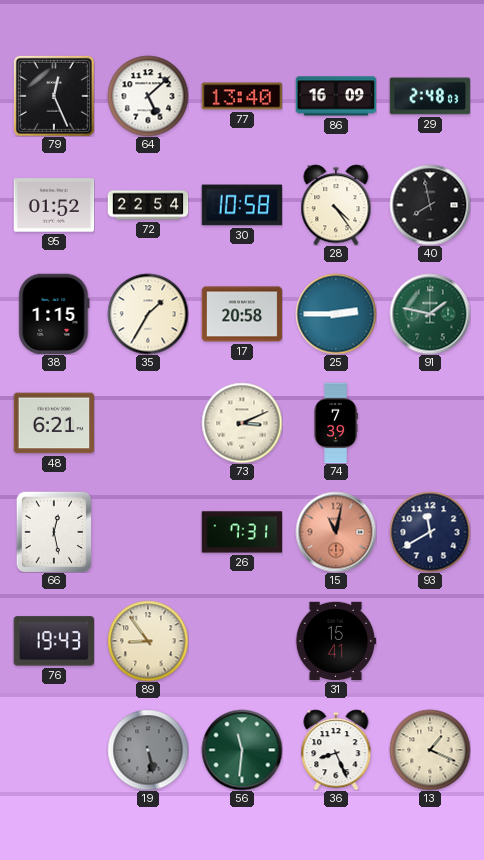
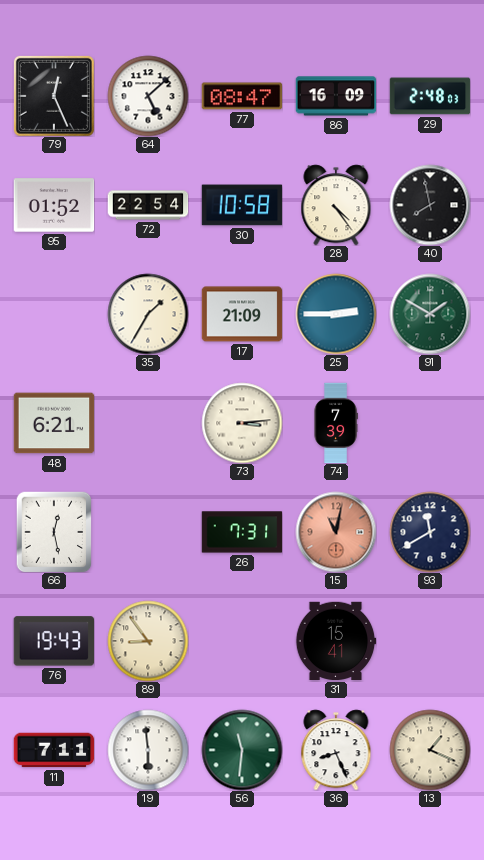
77: 13:40 -> 08:47
38: 1:15 -> none
17: 20:58 -> 21:09
91: 1:47 -> 1:50
73: 3:11 -> 3:14
11: none -> 7:11
19: 5:28 -> 5:59
19 dial: grey -> white
